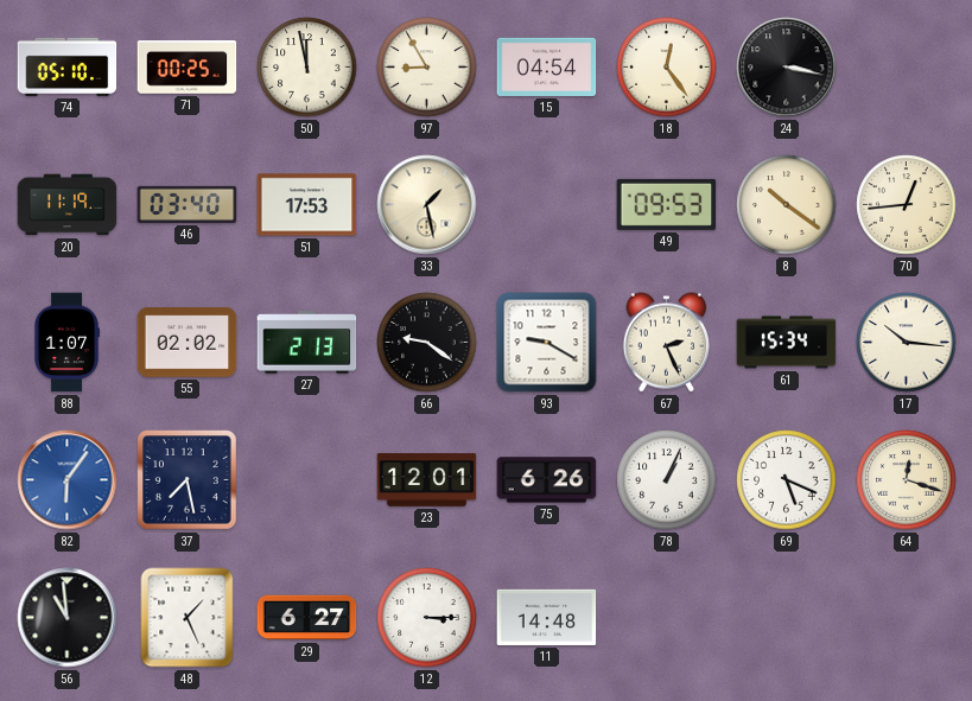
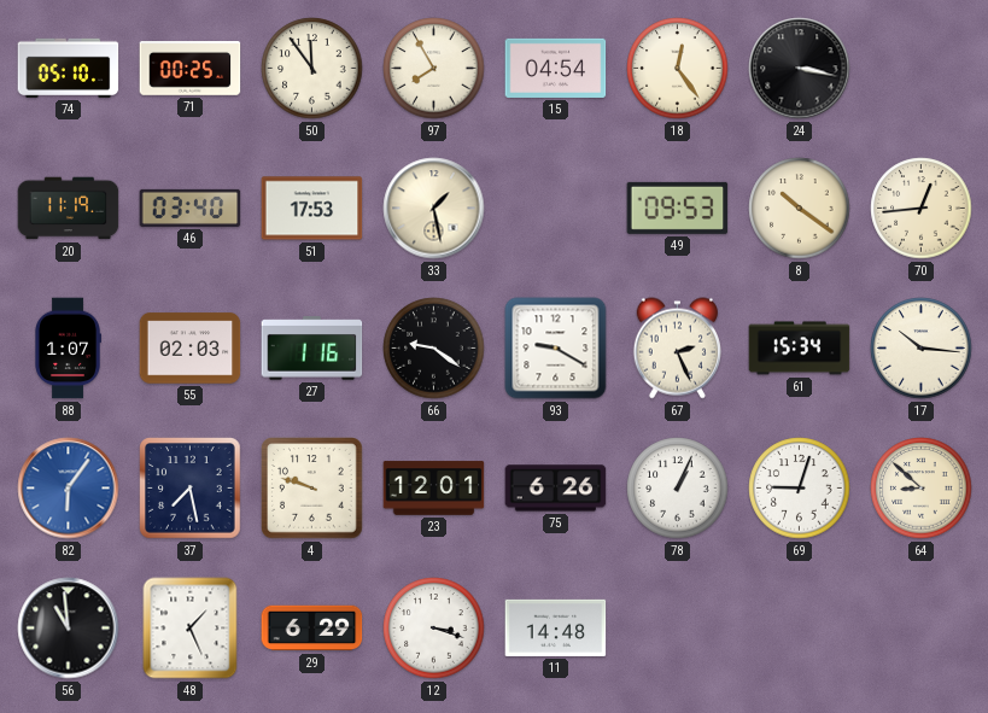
50: 11:58 -> 11:54
97: 8:55 -> 7:55
55: 02:02 -> 02:03
27: 2:13 -> 1:16
4: none -> 9:48
69: 5:19 -> 9:03
64: 12:18 -> 8:52
29: 6:27 -> 6:29
12: 3:15 -> 3:18
